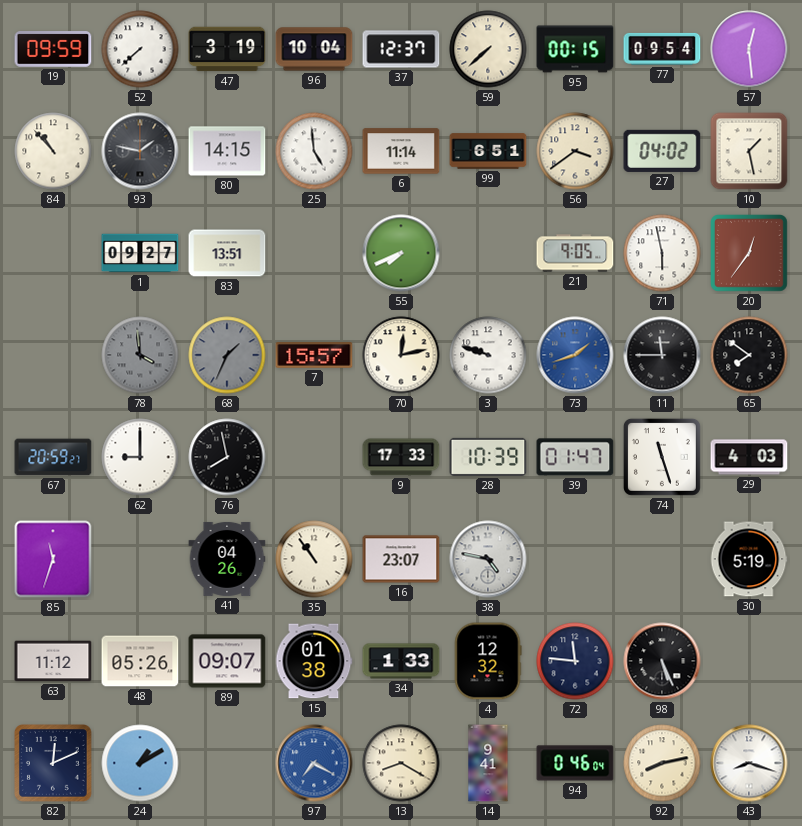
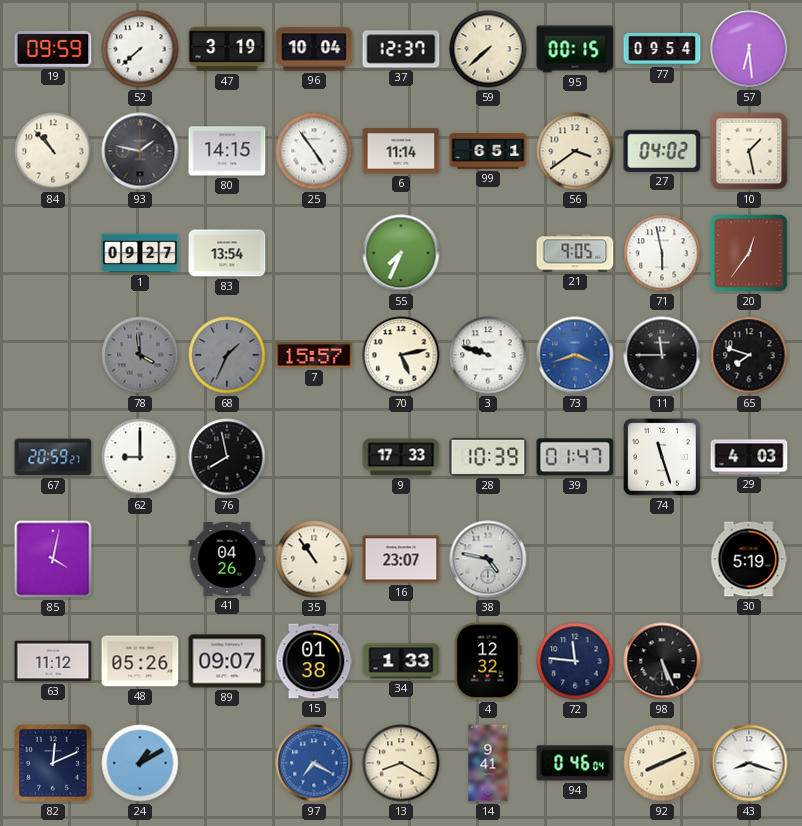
57: 12:29 -> 6:29
25: 4:59 -> 4:54
83: 13:51 -> 13:54
55: 7:41 -> 7:34
70: 12:13 -> 5:13
73: 1:42 -> 3:42
65: 7:51 -> 7:48
85: 11:33 -> 4:02
92: 8:13 -> 8:11
